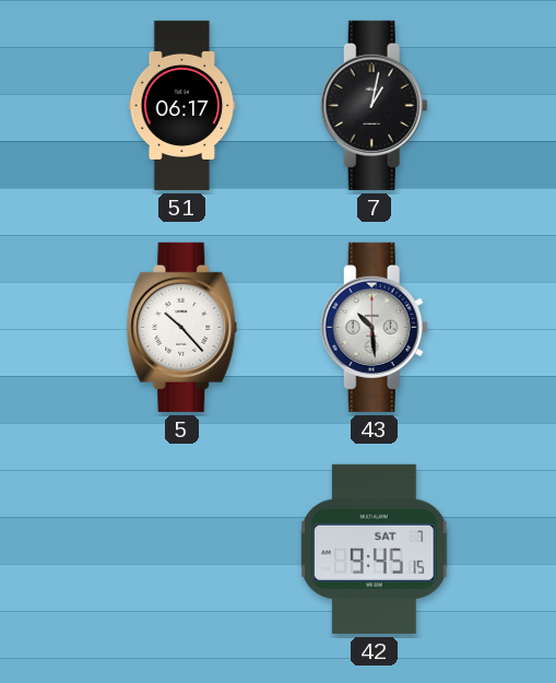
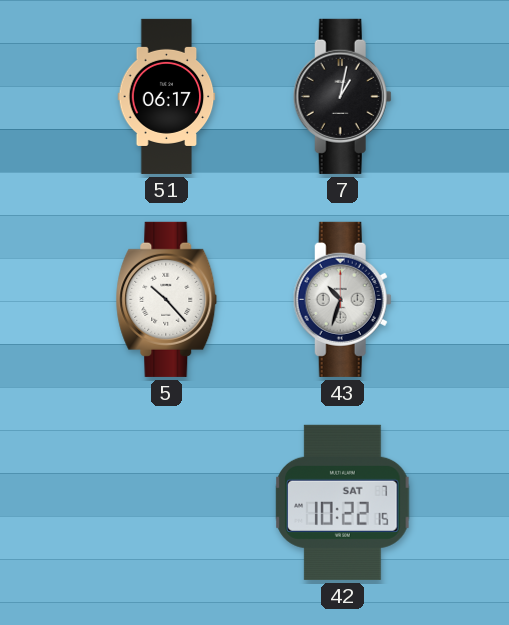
43: 10:29 -> 10:33
42: 9:45 -> 10:22
